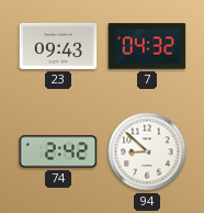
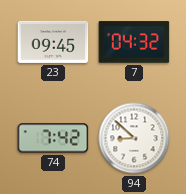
23: 09:43 -> 09:45
74: 2:42 -> 7:42
